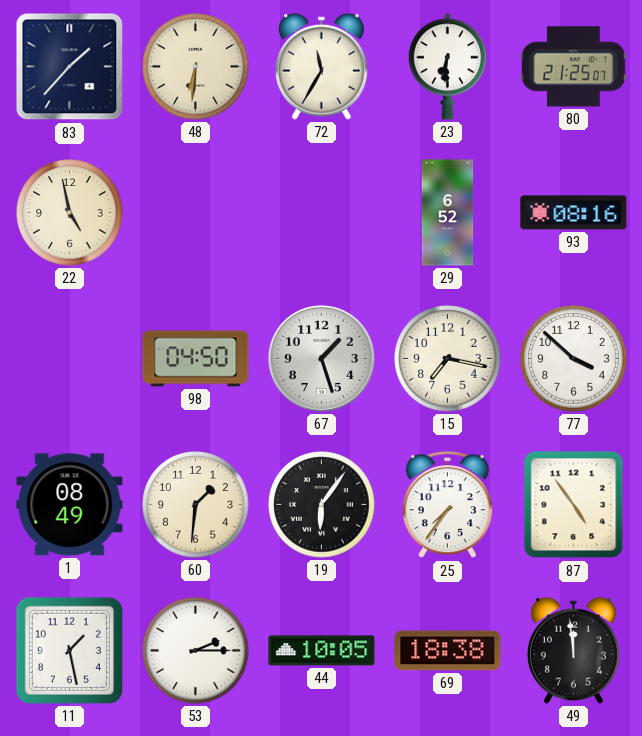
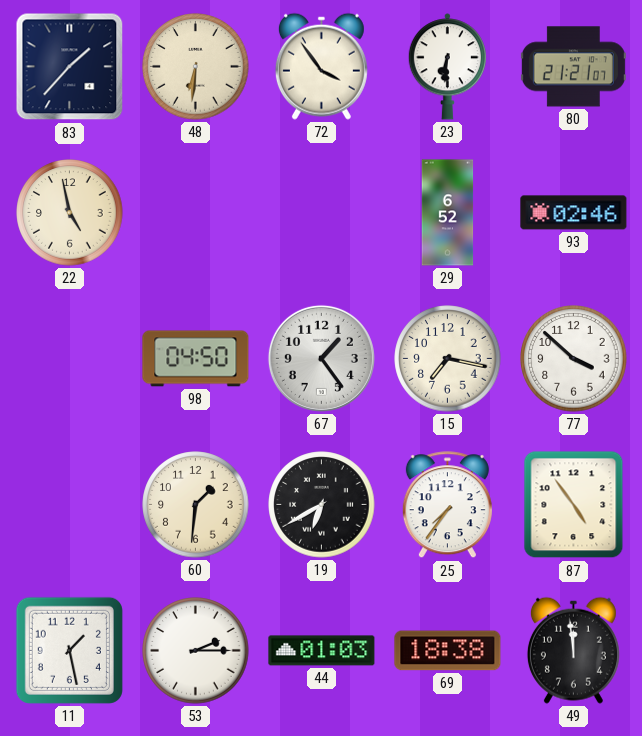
72: 11:35 -> 3:54
80: 21:25 -> 21:21
93: 08:16 -> 02:46
67: 1:27 -> 1:24
1: 08:49 -> none
19: 6:06 -> 6:40
44: 10:05 -> 01:03
